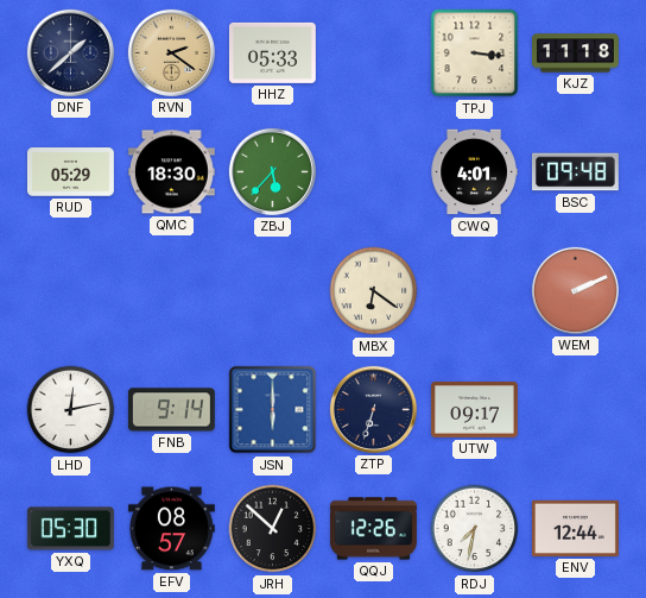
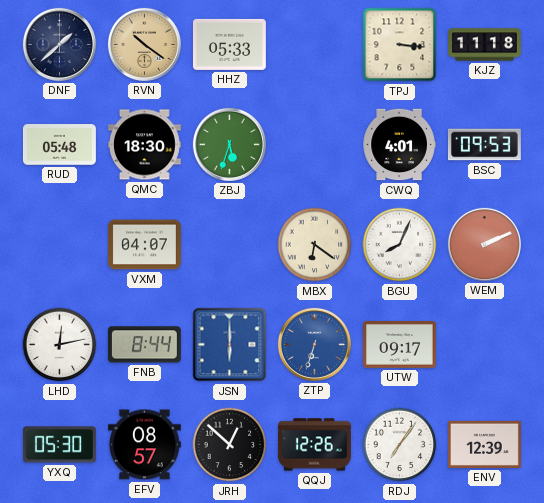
RVN: 2:21 -> 10:21
RUD: 05:29 -> 05:48
ZBJ: 5:37 -> 5:33
BSC: 09:48 -> 09:53
VXM: none -> 04:07
BGU: none -> 8:04
FNB: 9:14 -> 8:44
ZTP dial: navy -> blue
RDJ: 7:32 -> 7:06
ENV: 12:44 -> 12:39
